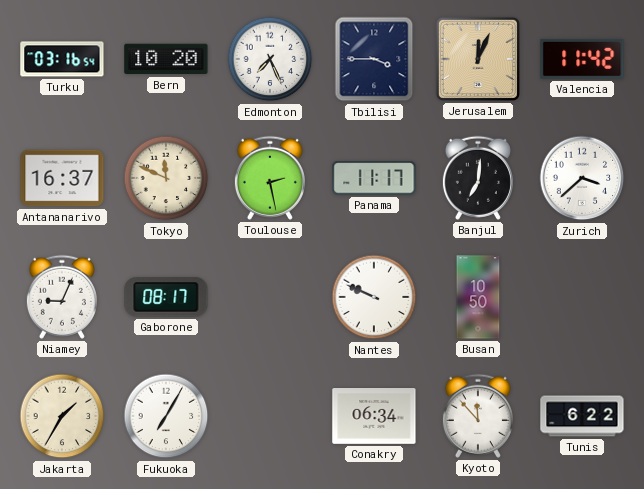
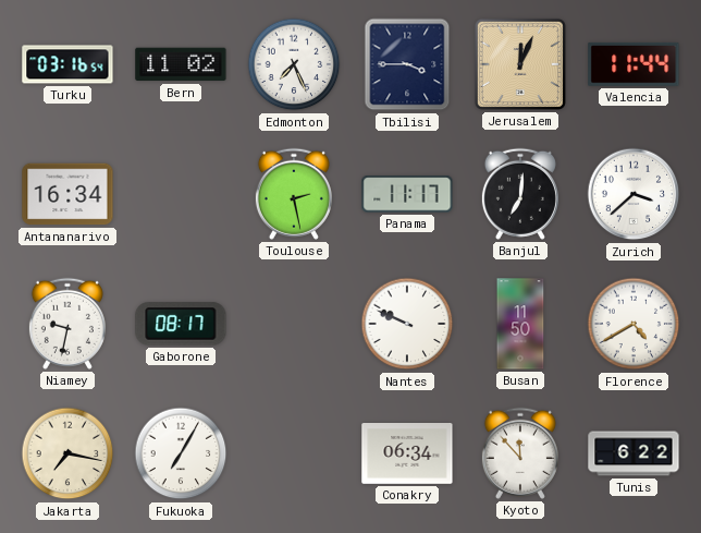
Bern: 10:20 -> 11:02
Valencia: 11:42 -> 11:44
Antananarivo: 16:37 -> 16:34
Tokyo: 11:49 -> none
Niamey: 9:04 -> 9:32
Busan: 10:50 -> 11:50
Florence: none -> 4:40
Jakarta: 1:35 -> 7:17
